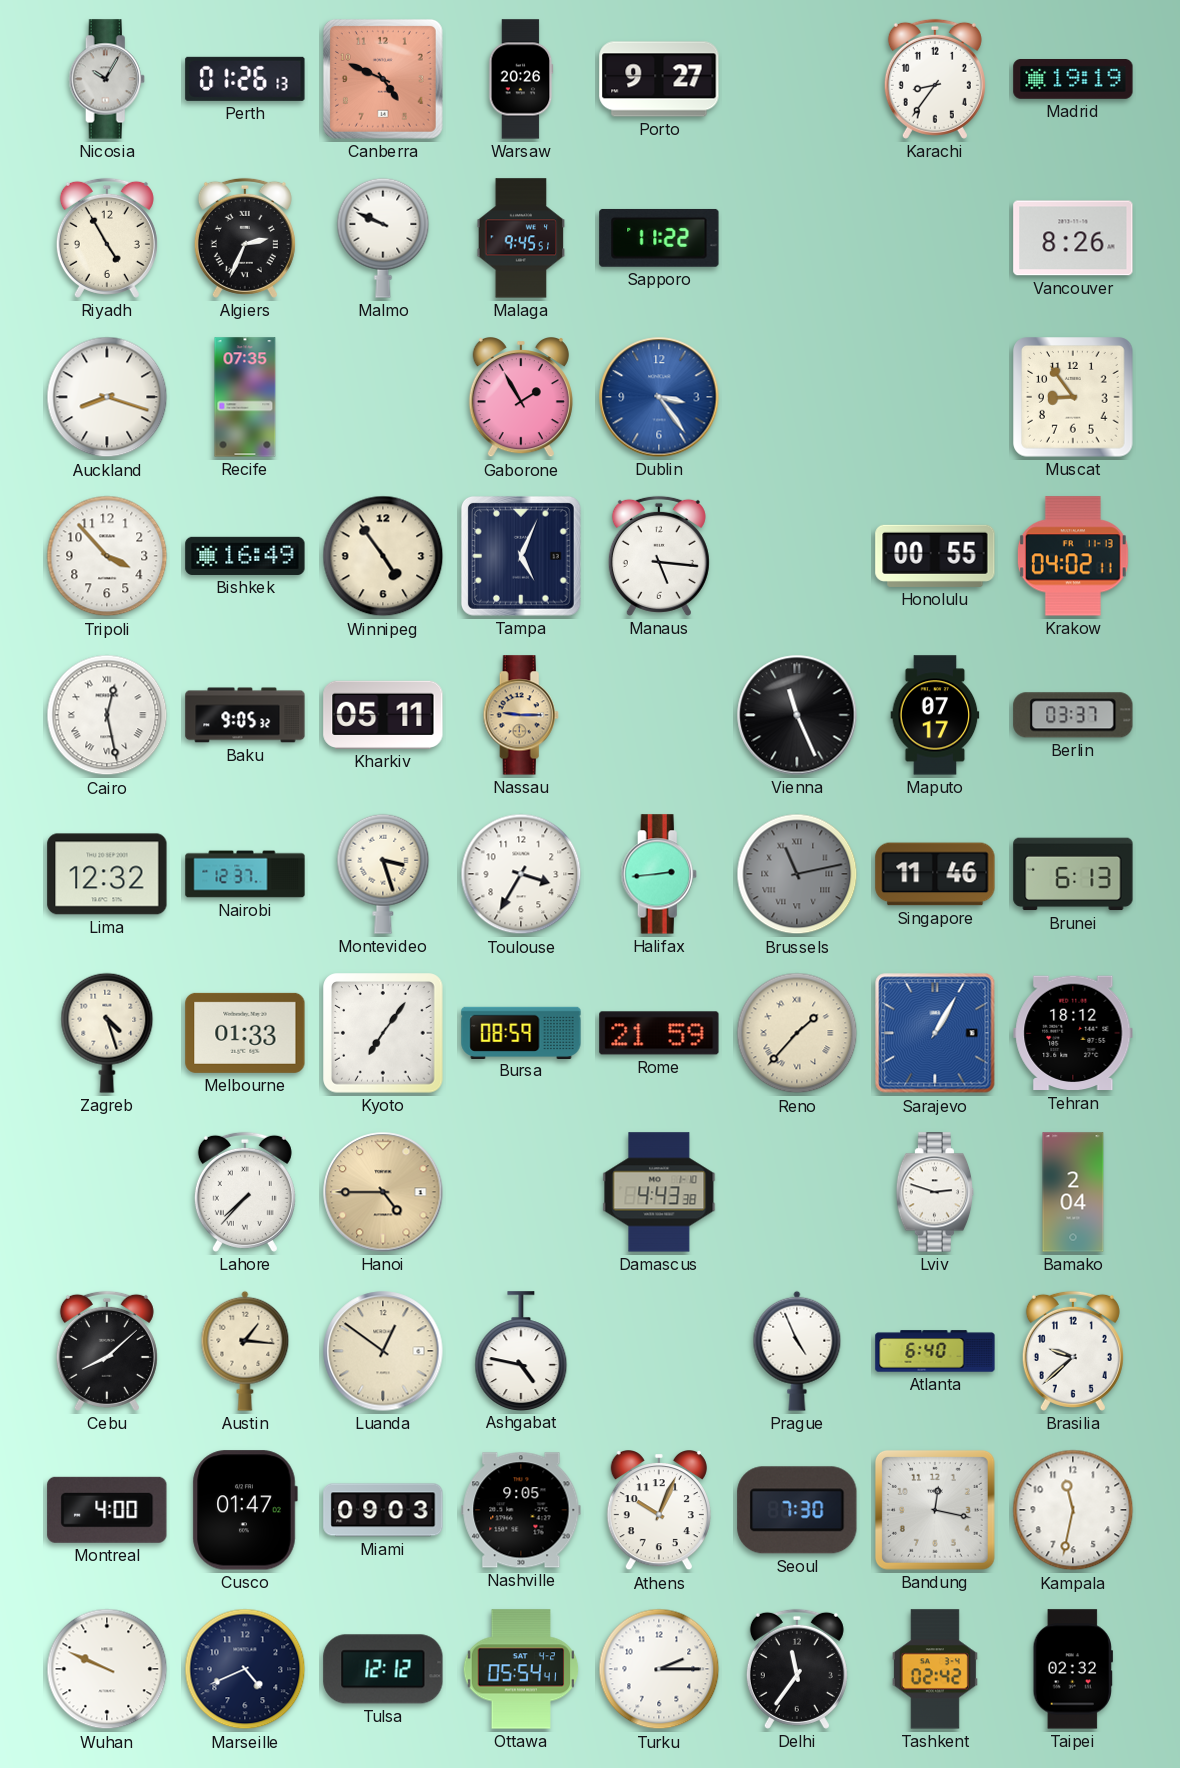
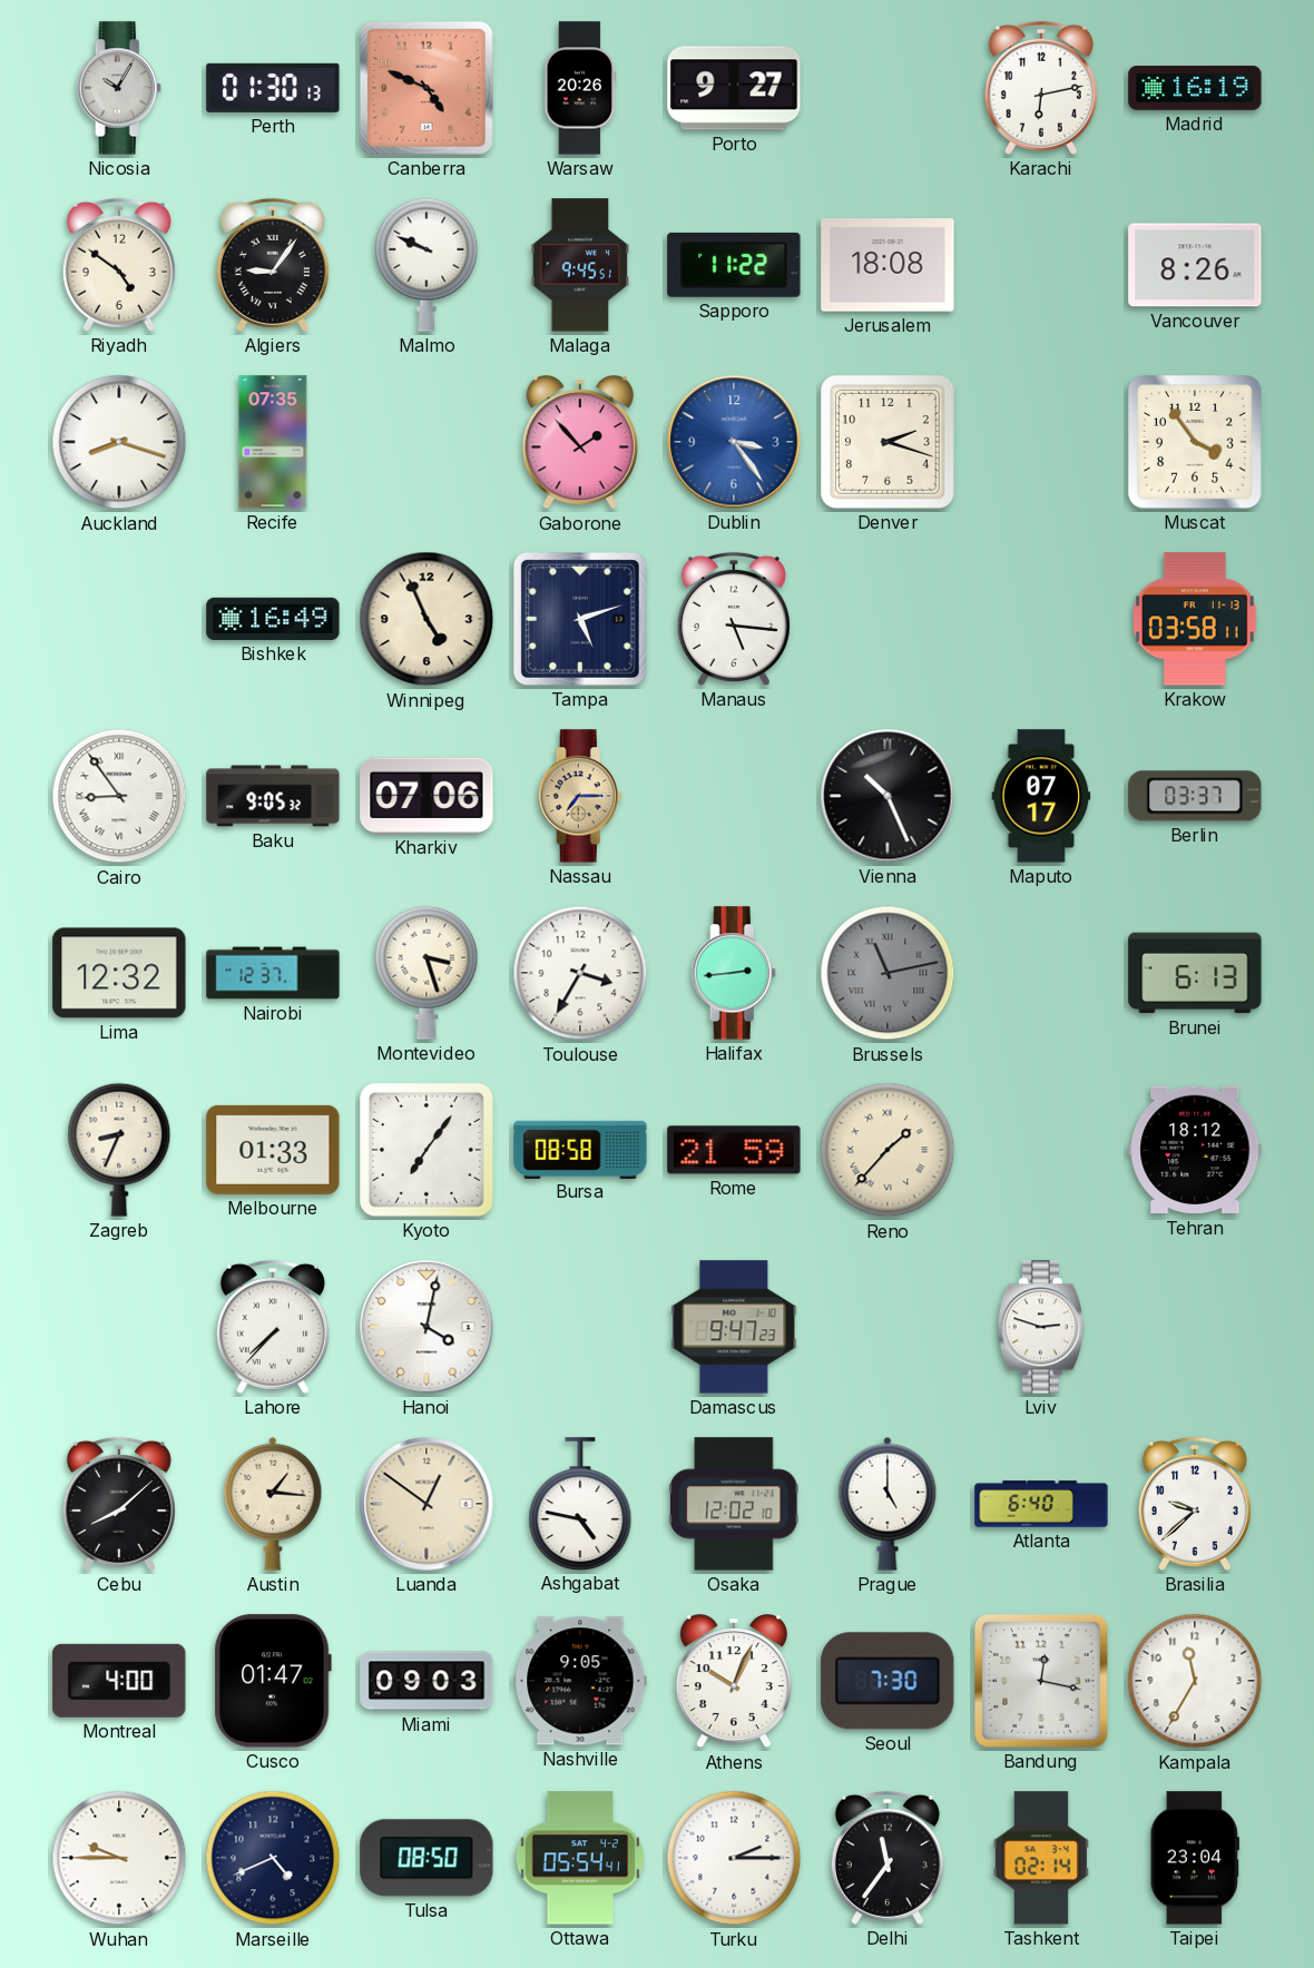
Perth: 01:26 -> 01:30
Karachi: 8:36 -> 6:13
Madrid: 19:19 -> 16:19
Riyadh: 4:55 -> 4:51
Algiers: 2:34 -> 9:06
Jerusalem: none -> 18:08
Gaborone: 1:55 -> 1:53
Denver: none -> 2:18
Muscat: 8:54 -> 3:54
Tripoli: 3:53 -> none
Winnipeg: 4:54 -> 4:56
Tampa: 5:04 -> 5:12
Honolulu: 00:55 -> none
Krakow: 04:02 -> 03:58
Cairo: 12:28 -> 8:54
Kharkiv: 05:11 -> 07:06
Nassau: 9:15 -> 7:15
Vienna: 11:26 -> 10:26
Singapore: 11:46 -> none
Zagreb: 4:27 -> 8:34
Bursa: 08:59 -> 08:58
Sarajevo: 1:05 -> none
Hanoi: 4:45 -> 4:02
Hanoi dial: champagne -> white
Damascus: 4:43 -> 9:47
Bamako: 2:04 -> none
Osaka: none -> 12:02
Prague: 4:56 -> 5:00
Kampala: 11:32 -> 11:35
Wuhan: 9:49 -> 9:45
Tulsa: 12:12 -> 08:50
Tashkent: 02:42 -> 02:14
Taipei: 02:32 -> 23:04
